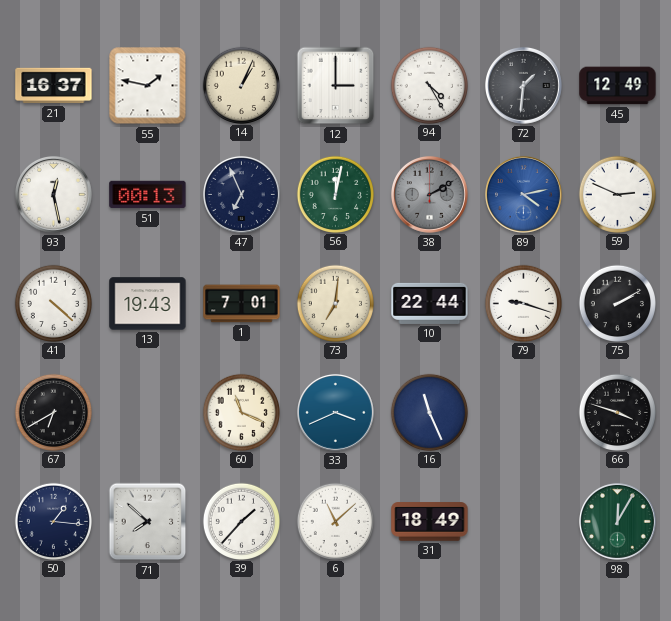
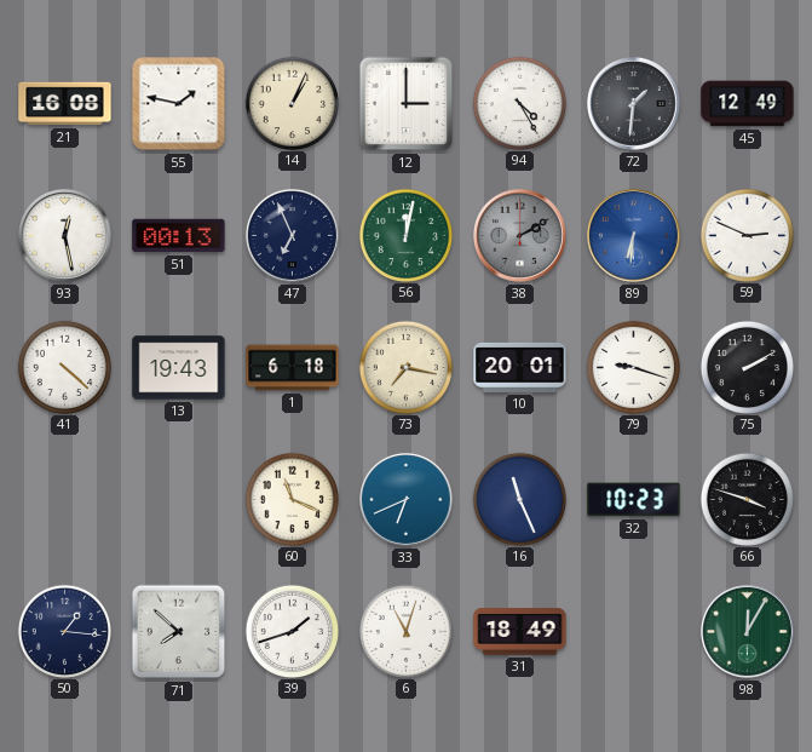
21: 16:37 -> 16:08
89: 4:13 -> 6:31
1: 7:01 -> 6:18
73: 7:01 -> 7:17
10: 22:44 -> 20:01
67: 6:40 -> none
33: 3:41 -> 6:41
32: none -> 10:23
39: 1:37 -> 1:42
6: 11:08 -> 11:03
